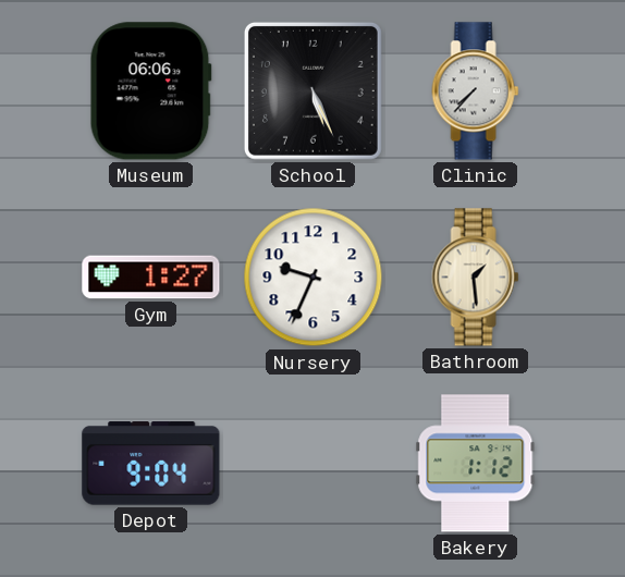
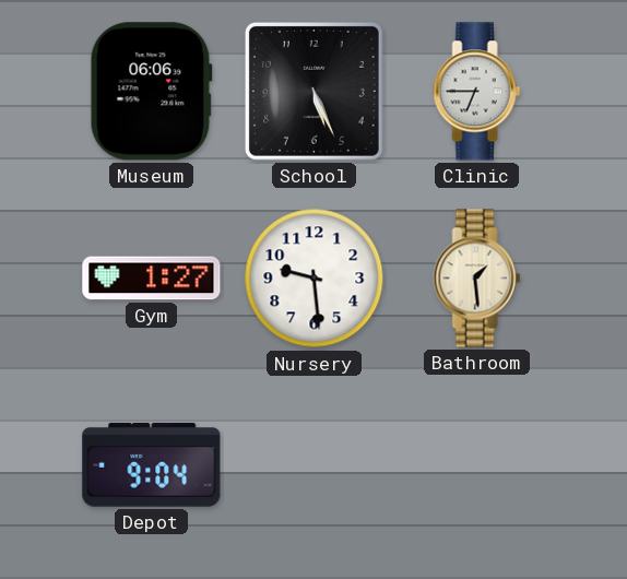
Clinic: 7:37 -> 6:45
Nursery: 9:34 -> 9:29
Bakery: 1:12 -> none
